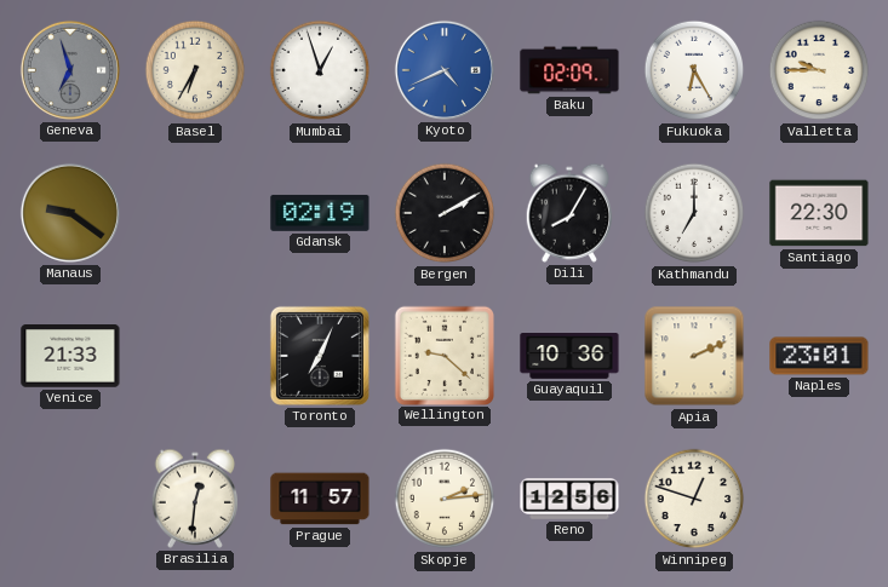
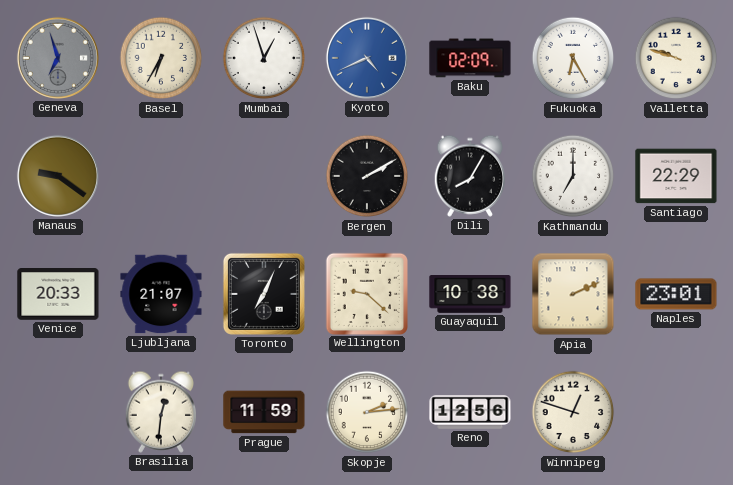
Valletta: 9:45 -> 9:48
Gdansk: 02:19 -> none
Santiago: 22:30 -> 22:29
Venice: 21:33 -> 20:33
Ljubljana: none -> 21:07
Guayaquil: 10:36 -> 10:38
Prague: 11:57 -> 11:59
